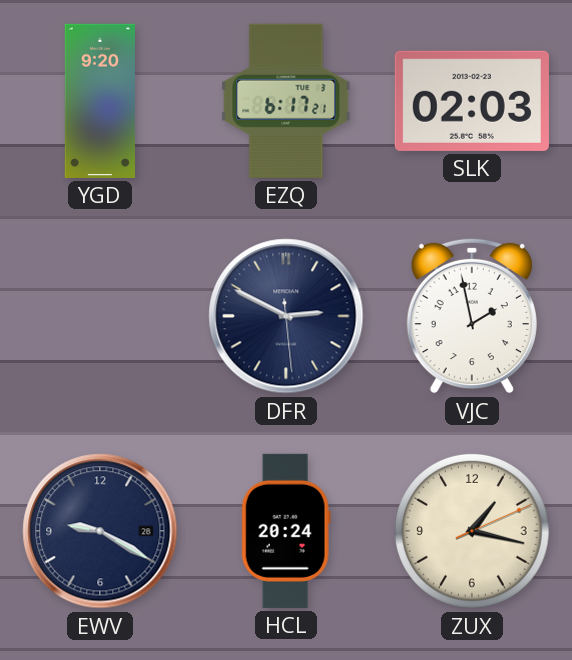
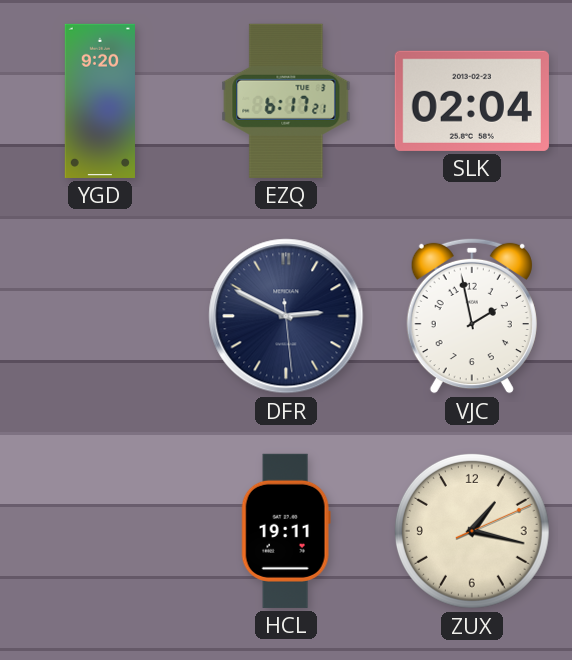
SLK: 02:03 -> 02:04
EWV: 9:20 -> none
HCL: 20:24 -> 19:11
